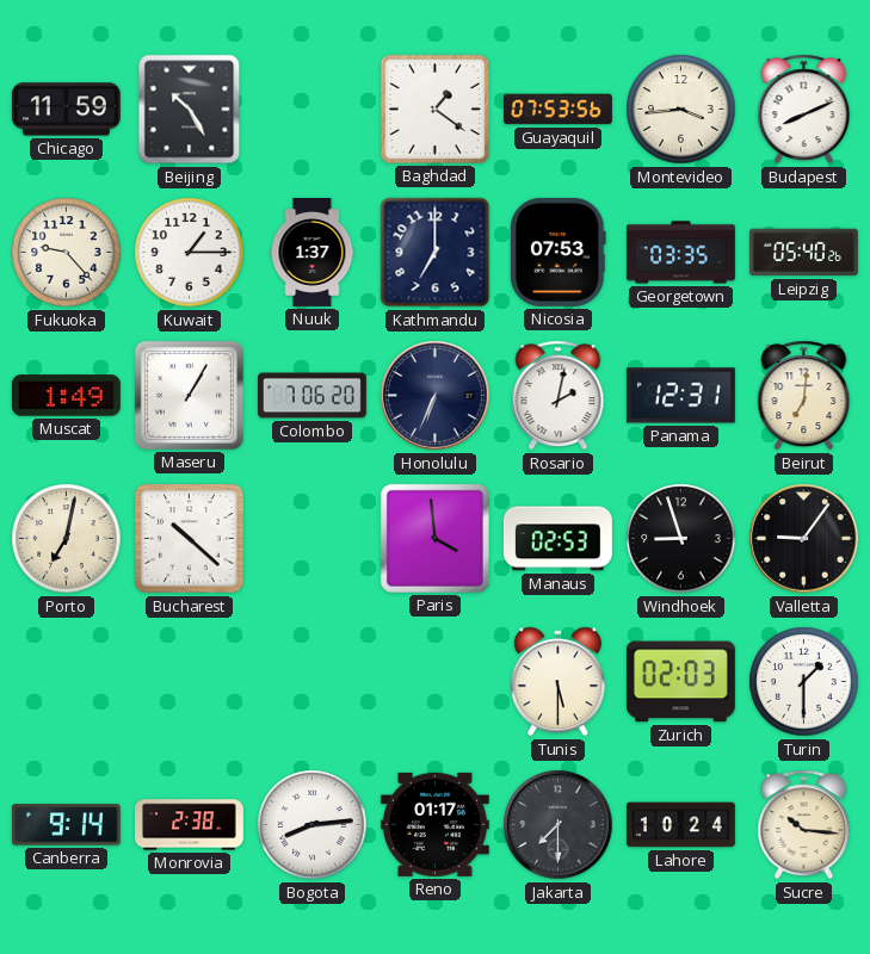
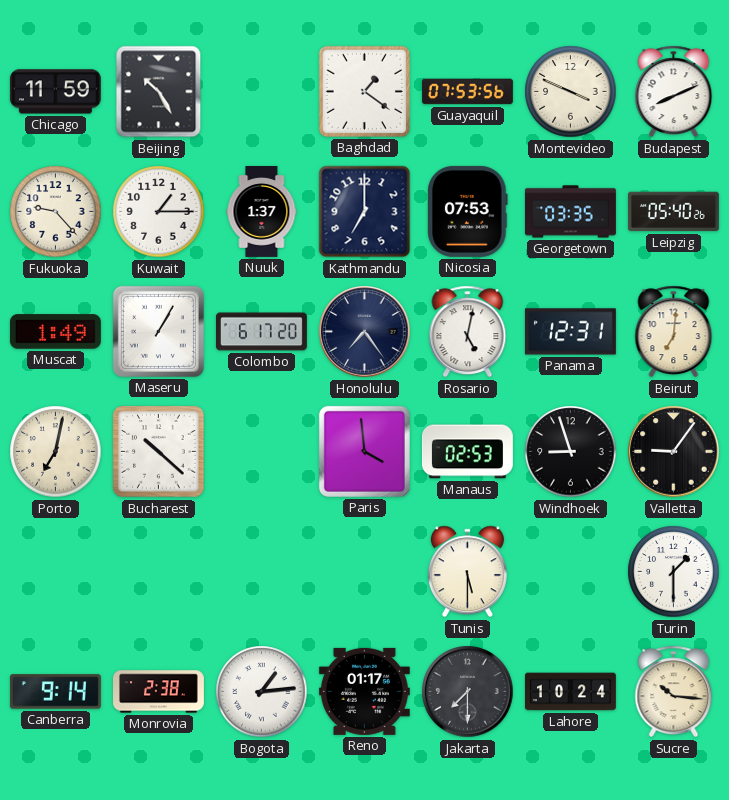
Montevideo: 3:44 -> 3:49
Colombo: 7:06 -> 6:17
Honolulu: 6:34 -> 7:24
Rosario: 2:02 -> 5:02
Zurich: 02:03 -> none
Bogota: 8:14 -> 1:14
